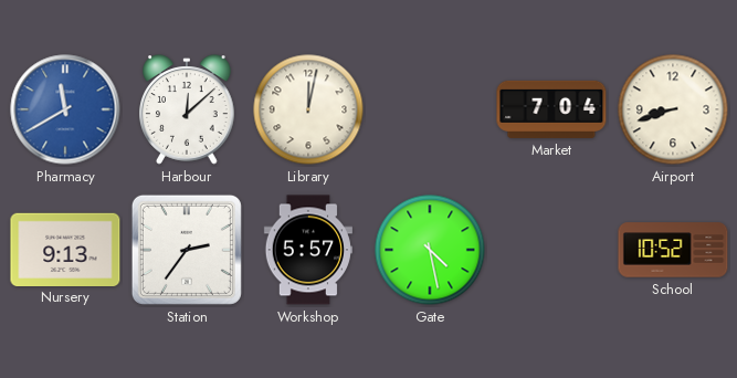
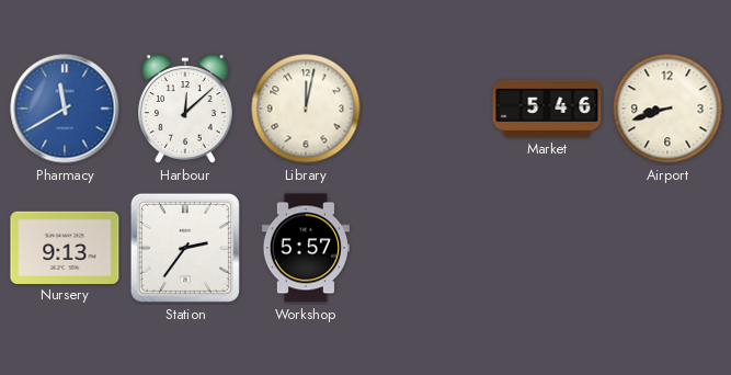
Market: 7:04 -> 5:46
Gate: 4:28 -> none
School: 10:52 -> none
